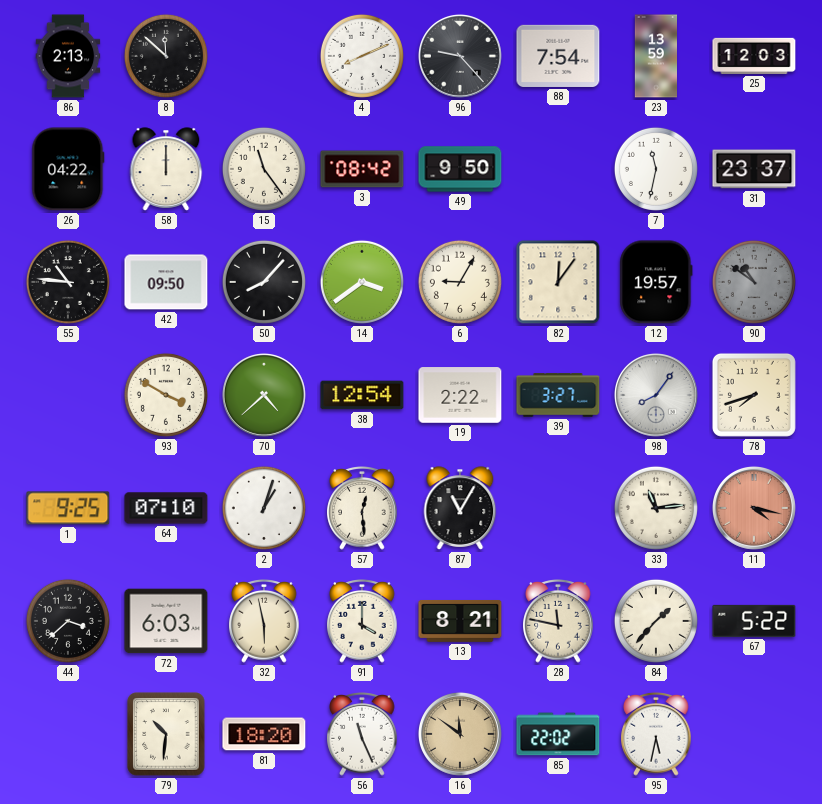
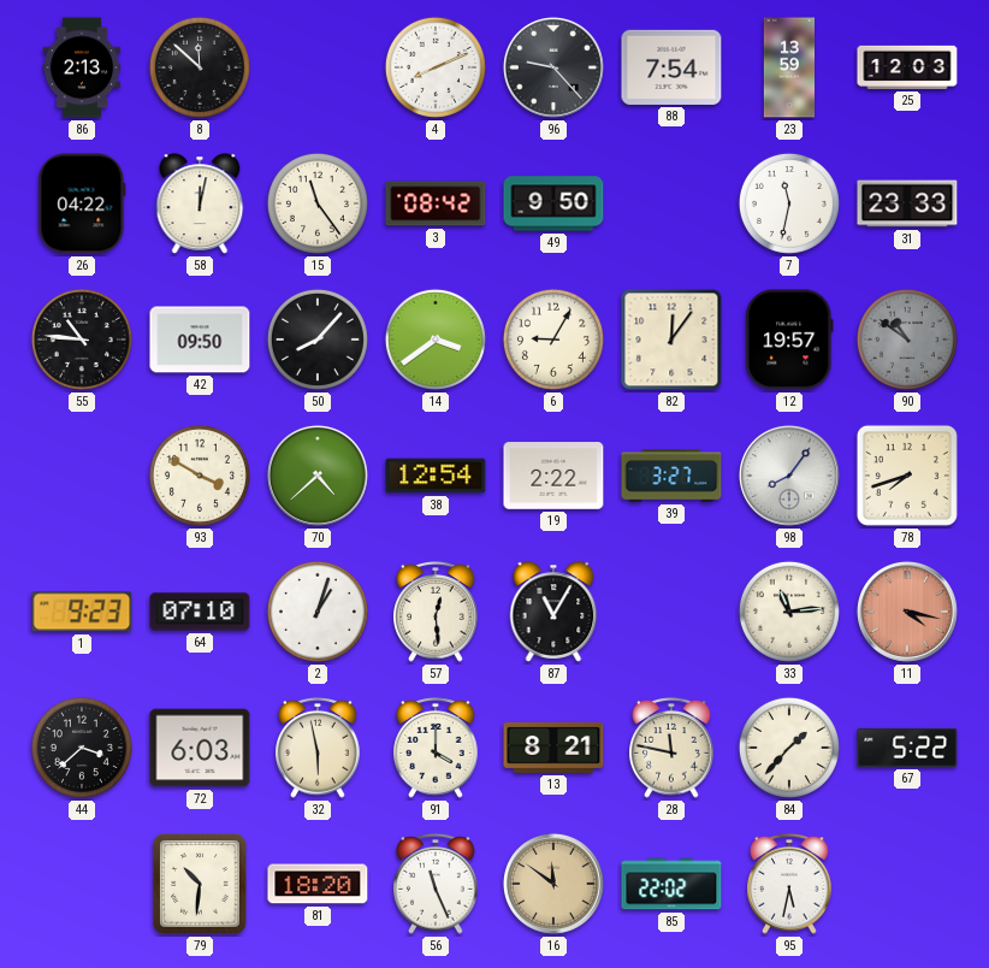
58: 12:00 -> 12:02
31: 23:37 -> 23:33
1: 9:25 -> 9:23
